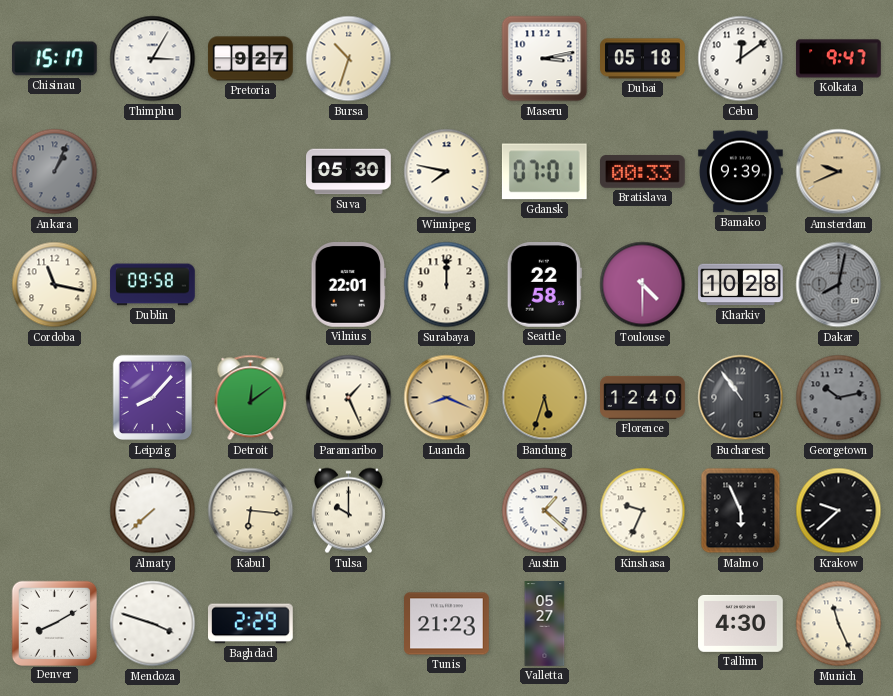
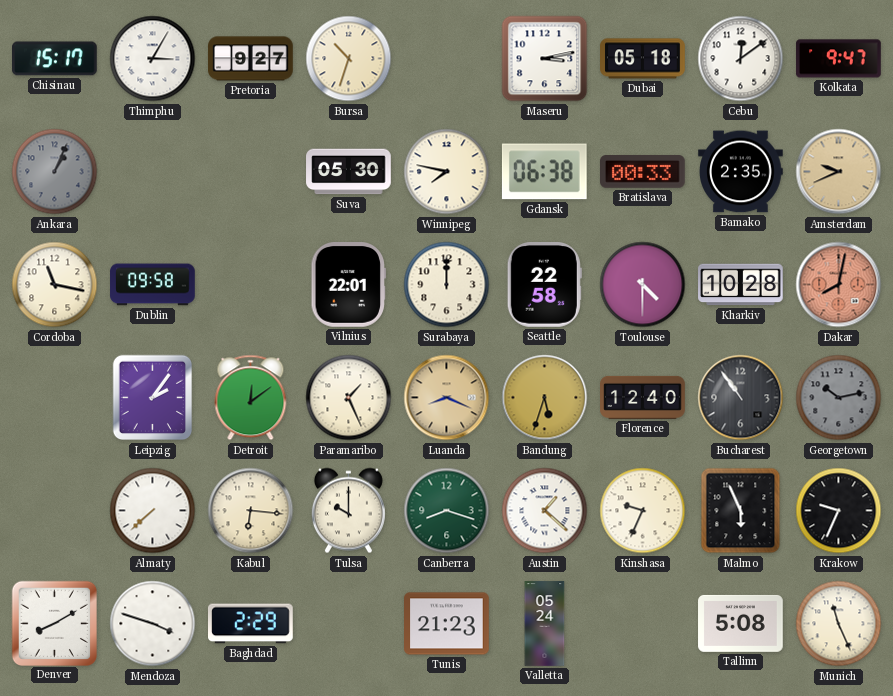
Gdansk: 07:01 -> 06:38
Bamako: 9:39 -> 2:35
Dakar dial: grey -> salmon
Leipzig: 8:07 -> 2:06
Canberra: none -> 8:18
Krakow: 9:38 -> 9:34
Valletta: 05:27 -> 05:24
Tallinn: 4:30 -> 5:08
